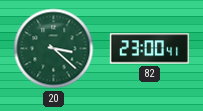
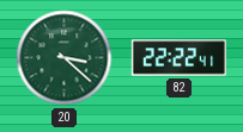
82: 23:00 -> 22:22
